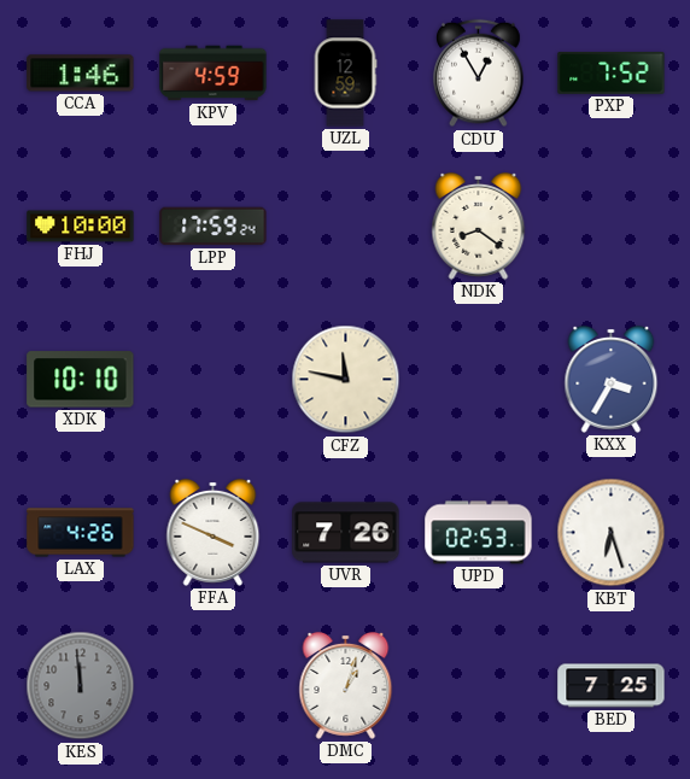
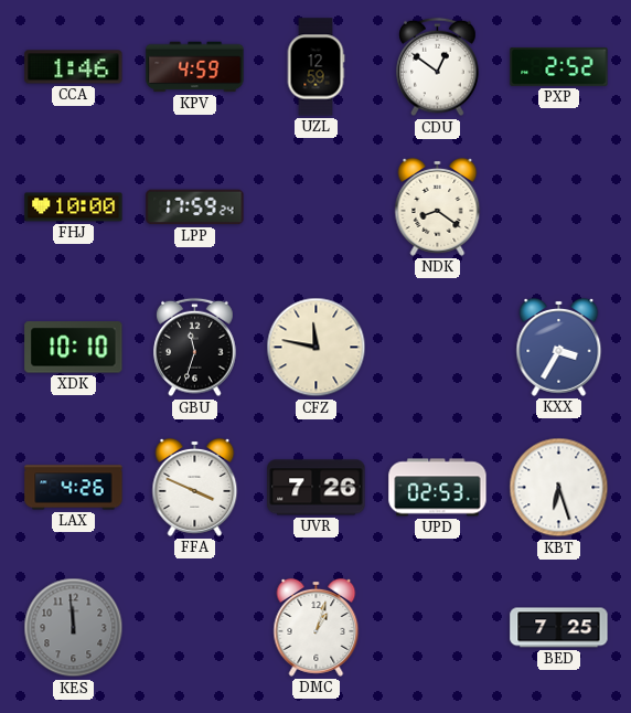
CDU: 12:55 -> 12:51
PXP: 7:52 -> 2:52
GBU: none -> 11:33
